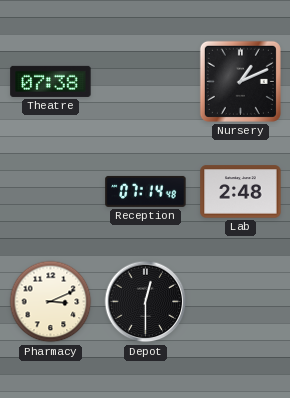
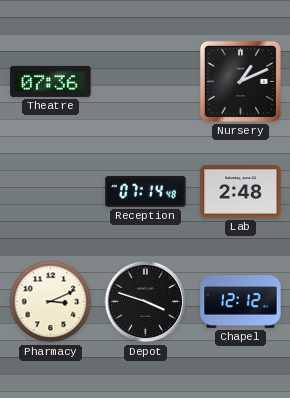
Theatre: 07:38 -> 07:36
Depot: 12:30 -> 3:48
Chapel: none -> 12:12
